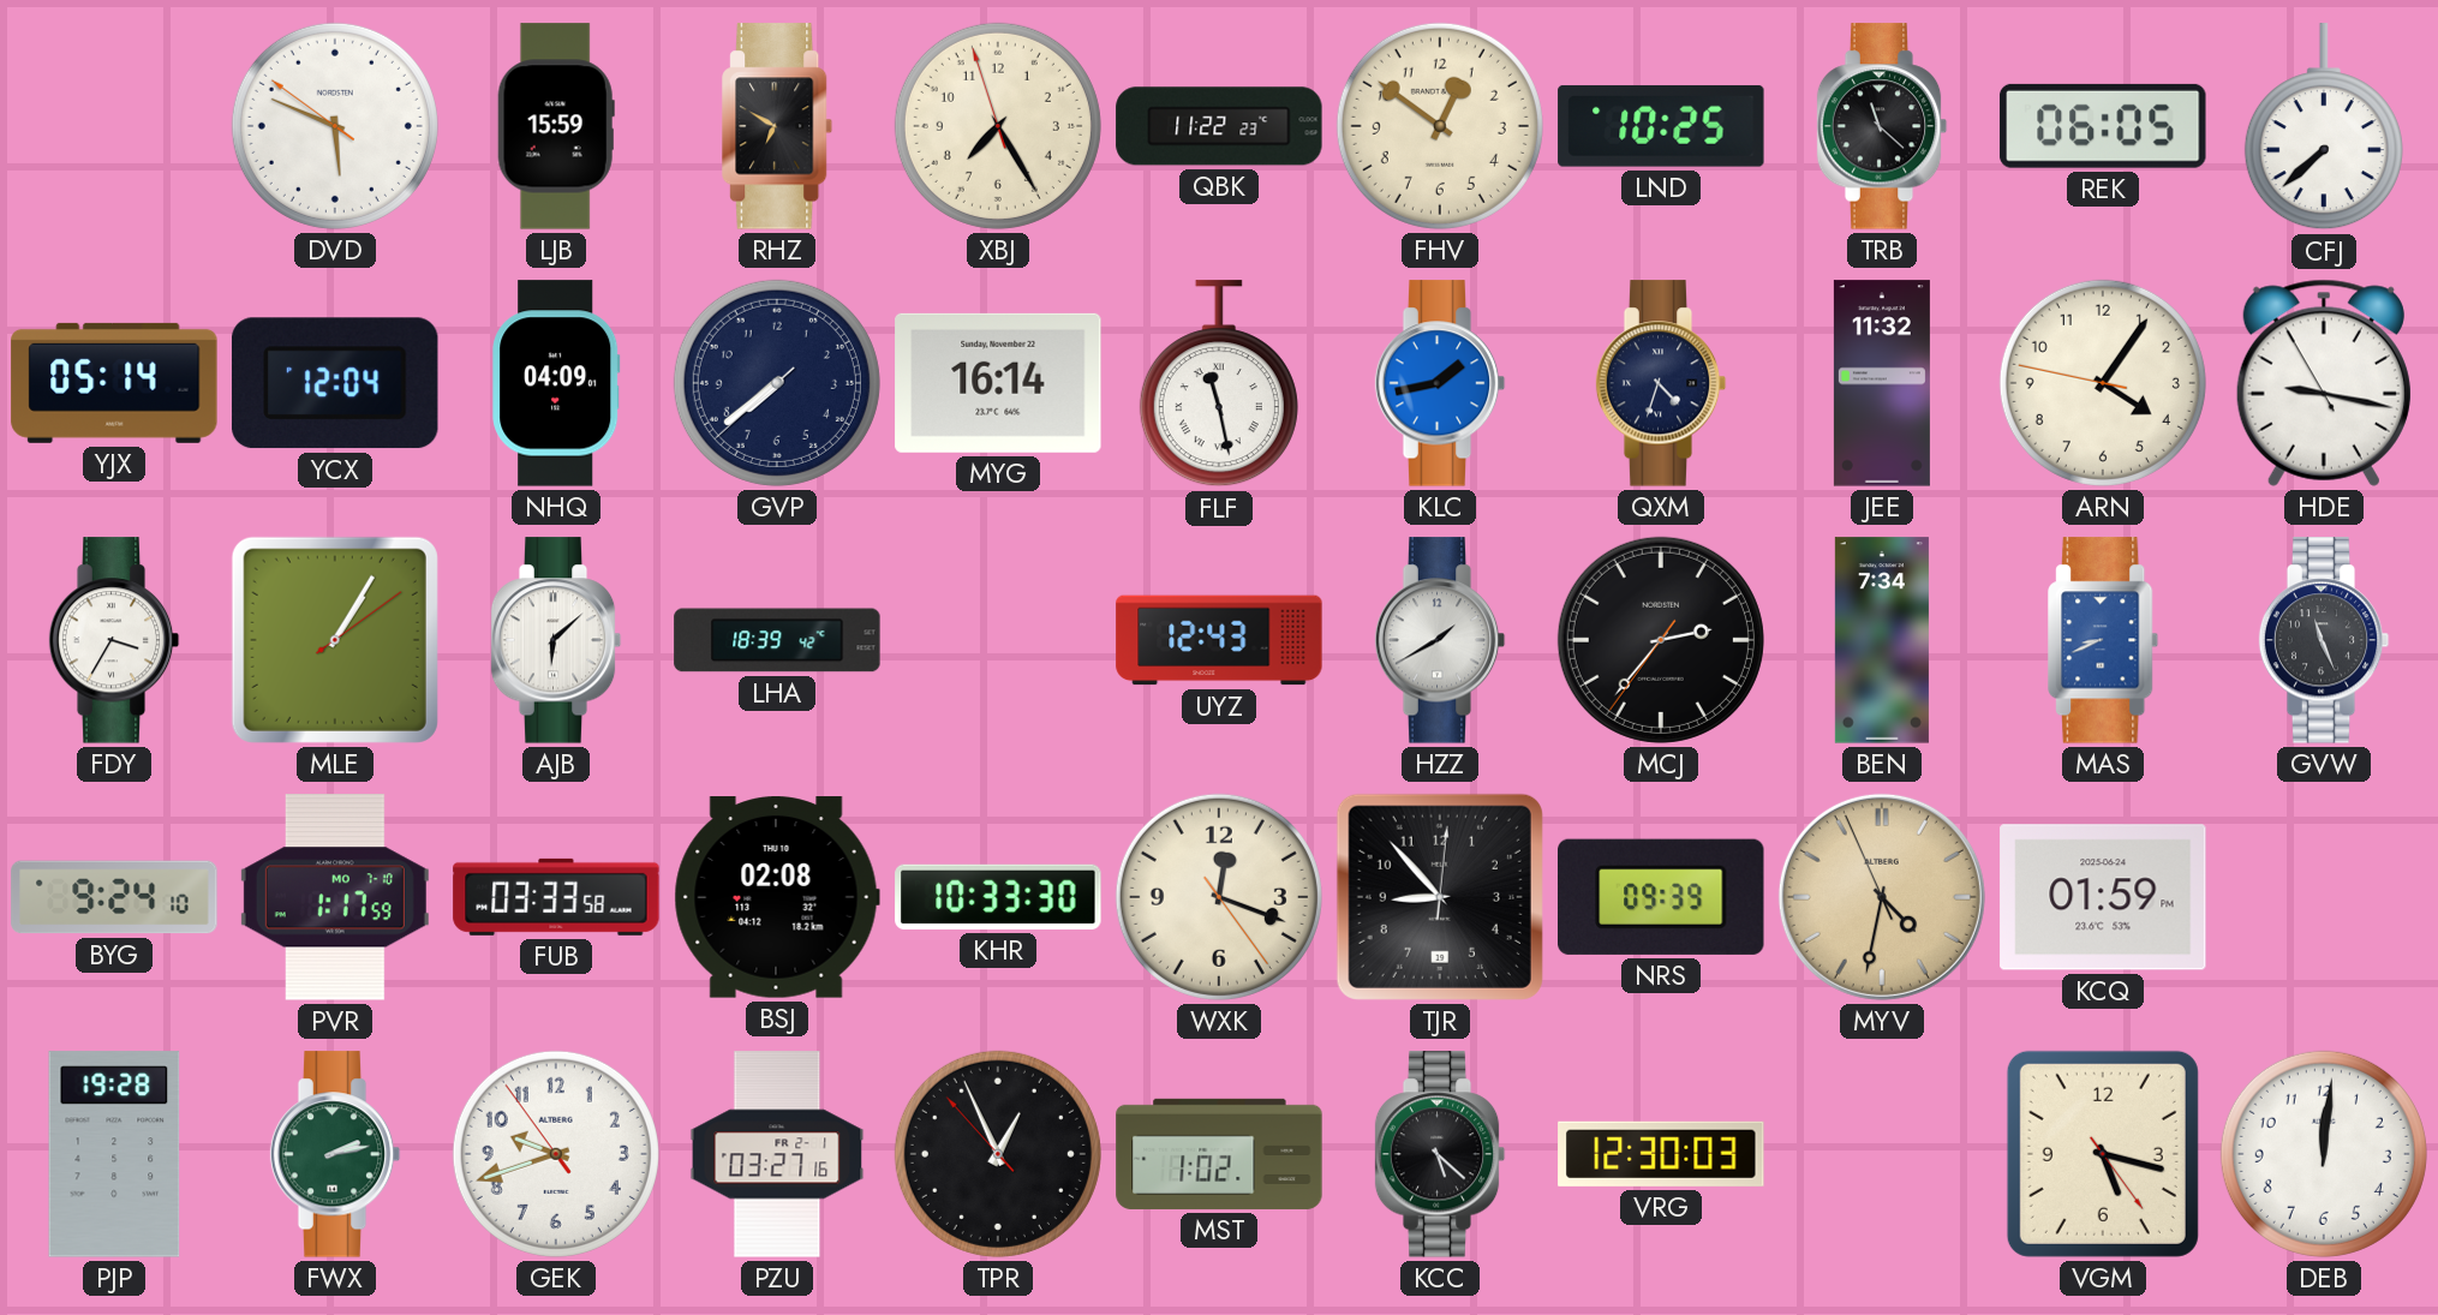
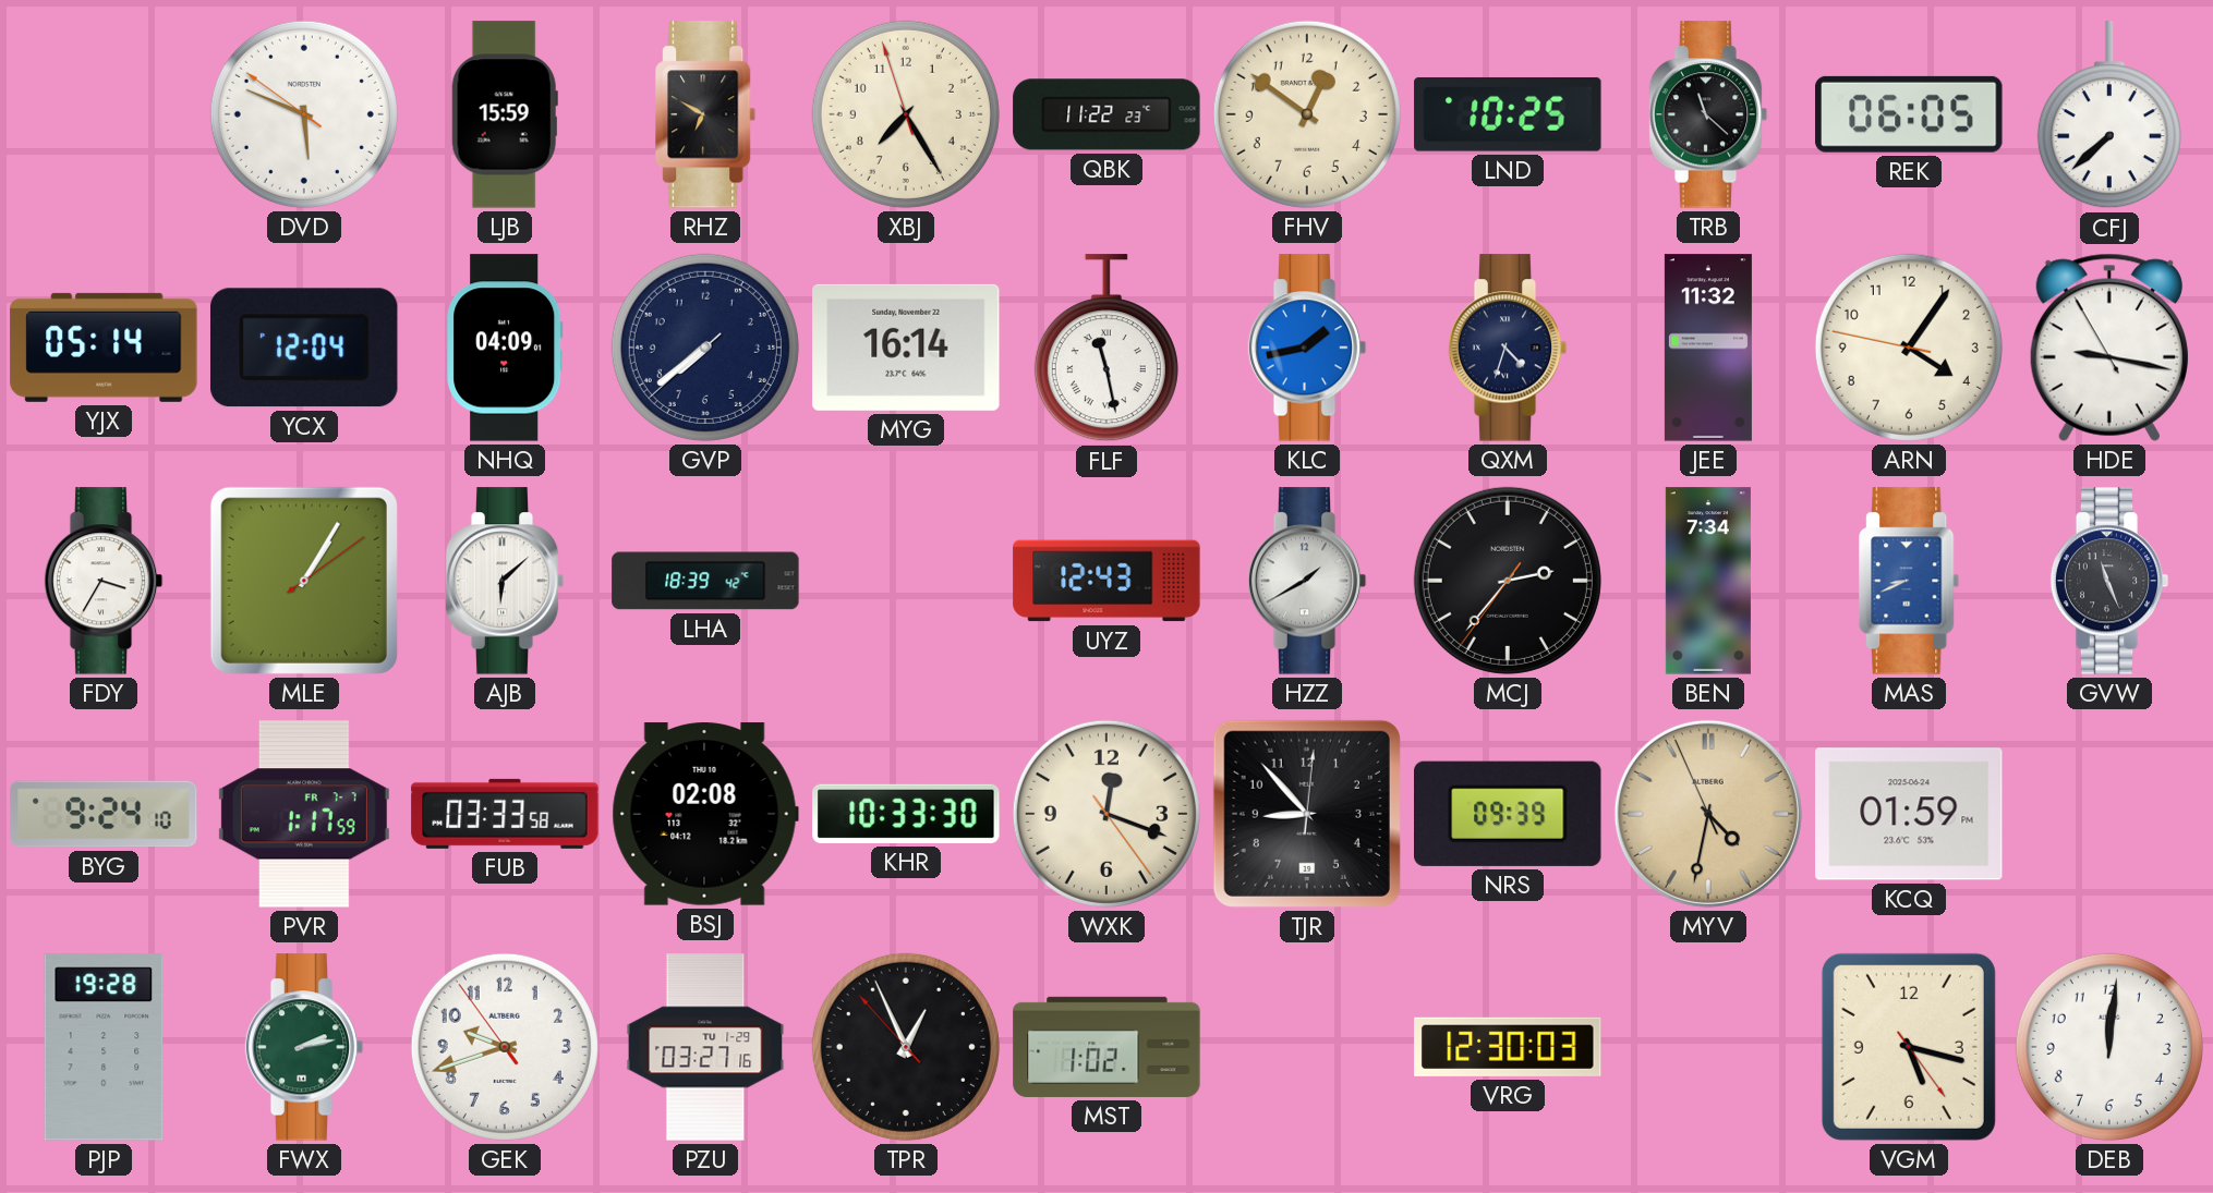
PVR date: MO 7-10 -> FR 7-7
PZU date: FR 2-1 -> TU 1-29
KCC: 5:22 -> none
